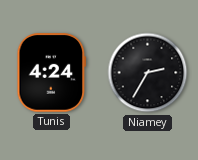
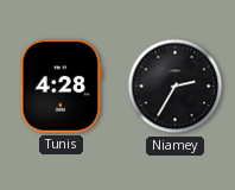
Tunis: 4:24 -> 4:28
